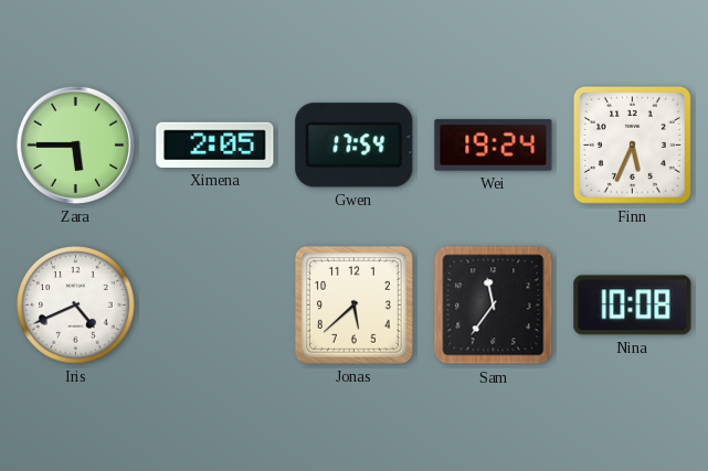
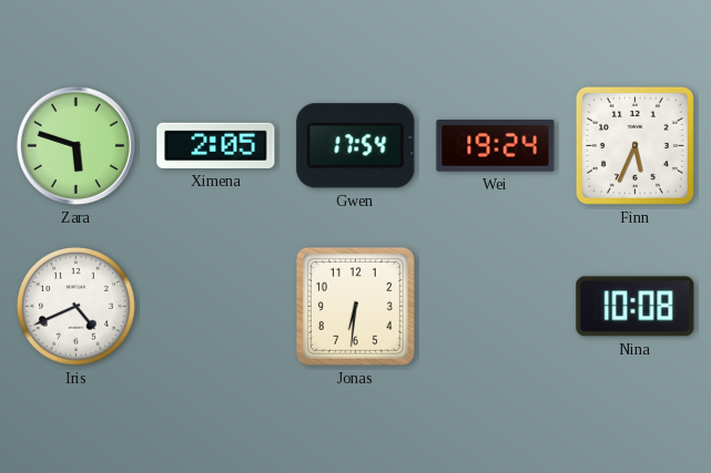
Zara: 5:45 -> 5:48
Jonas: 5:38 -> 6:31
Sam: 11:36 -> none
